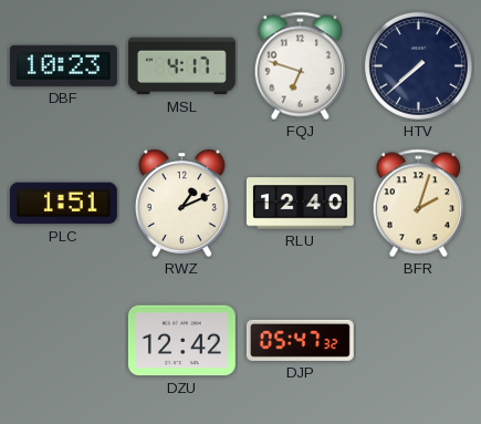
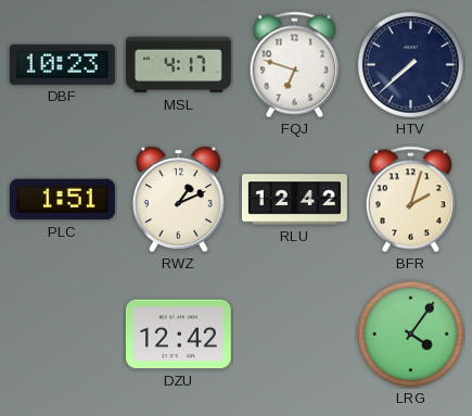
RLU: 12:40 -> 12:42
DJP: 05:47 -> none
LRG: none -> 4:06
